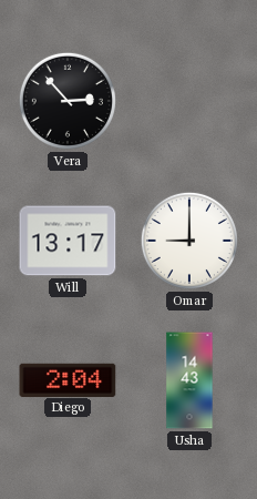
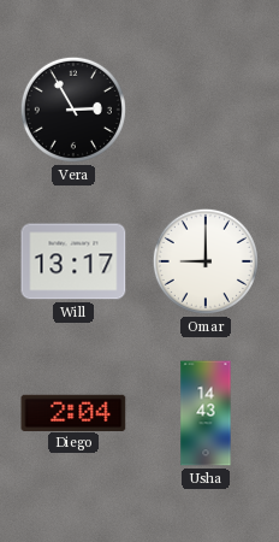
Vera: 2:53 -> 2:55
